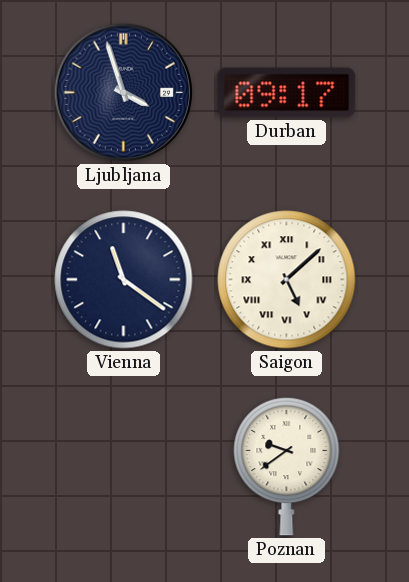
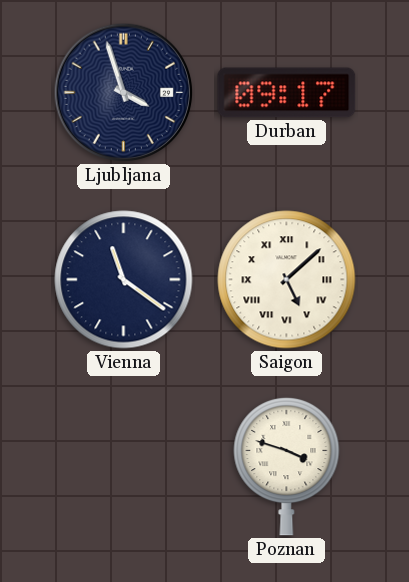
Poznan: 9:39 -> 3:48
